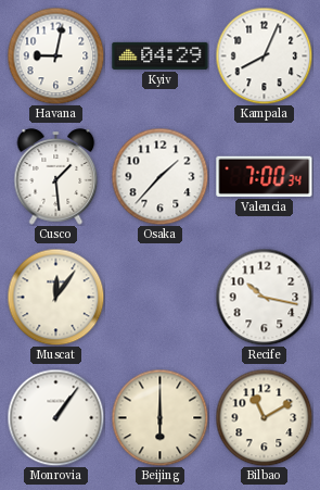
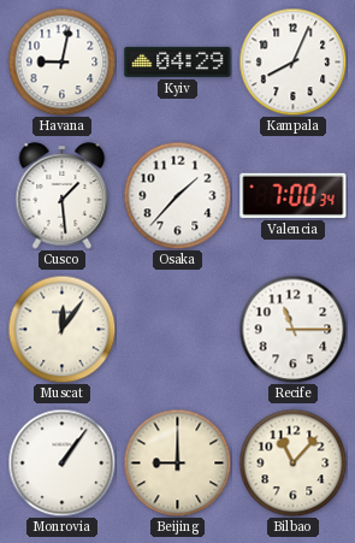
Recife: 10:17 -> 11:15
Beijing: 6:00 -> 9:00
Bilbao: 11:10 -> 11:07
